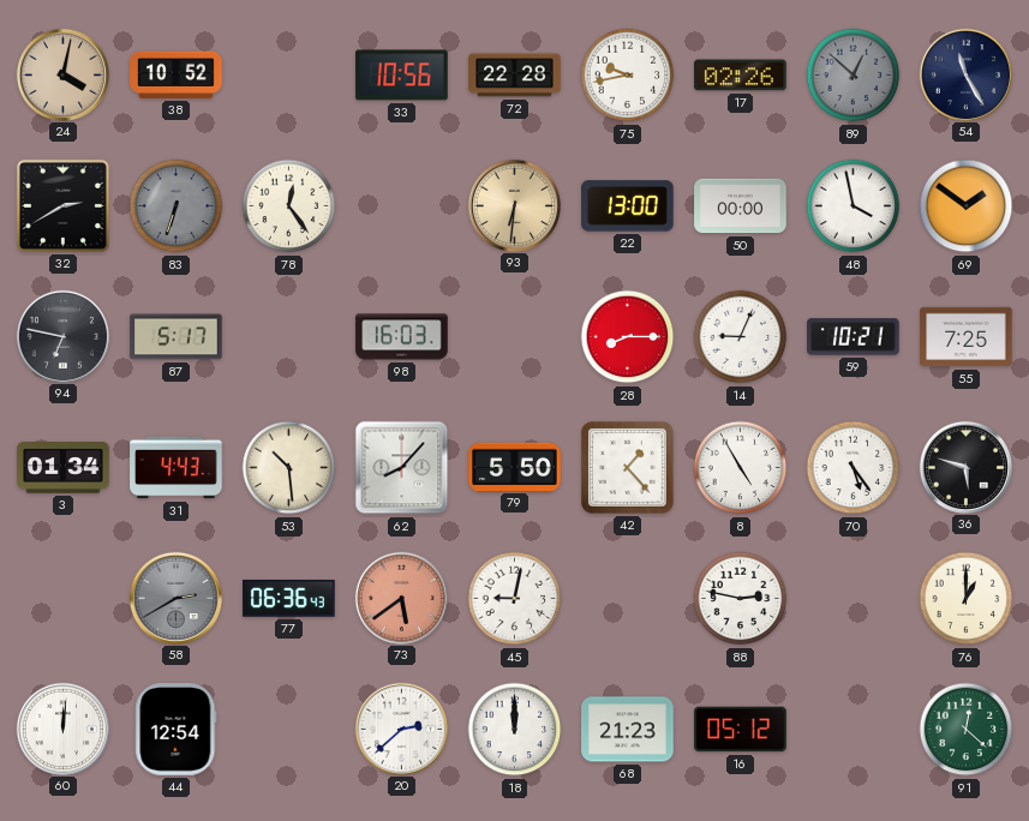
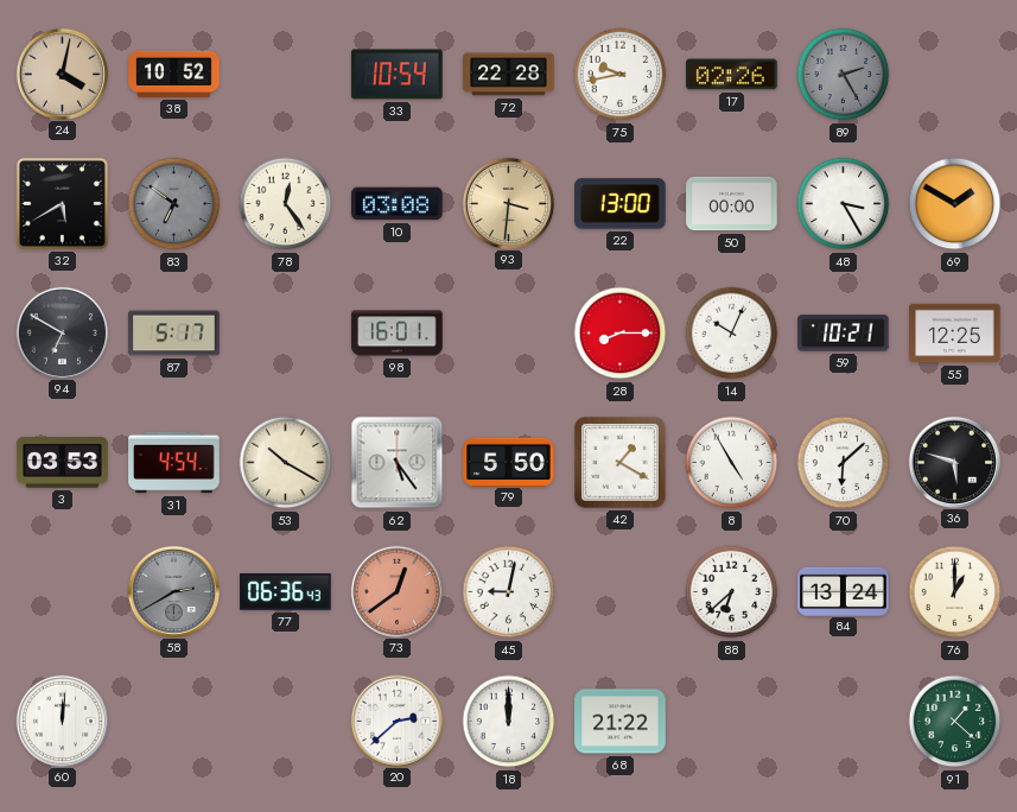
33: 10:56 -> 10:54
89: 12:52 -> 2:25
54: 11:25 -> none
32: 2:40 -> 5:40
83: 6:33 -> 6:51
10: none -> 03:08
93: 6:31 -> 3:31
48: 3:58 -> 3:25
69: 1:51 -> 1:50
94: 6:47 -> 6:50
98: 16:03 -> 16:01
14: 9:04 -> 10:04
55: 7:25 -> 12:25
3: 01:34 -> 03:53
31: 4:43 -> 4:54
53: 10:29 -> 10:20
62: 8:07 -> 5:24
42: 1:23 -> 1:20
70: 5:24 -> 6:08
73: 5:39 -> 12:39
88: 2:47 -> 6:38
84: none -> 13:24
44: 12:54 -> none
68: 21:23 -> 21:22
16: 05:12 -> none
91: 12:22 -> 1:22
